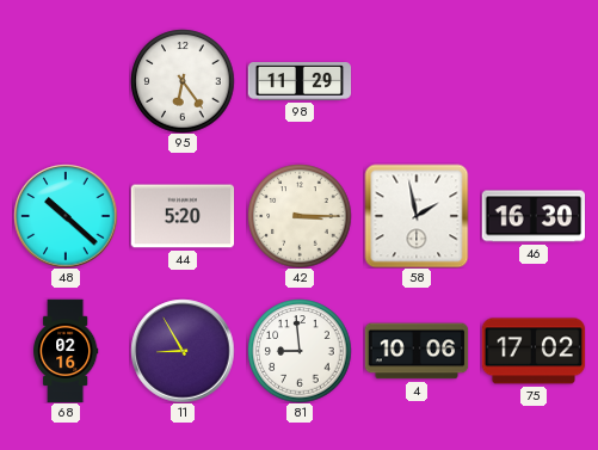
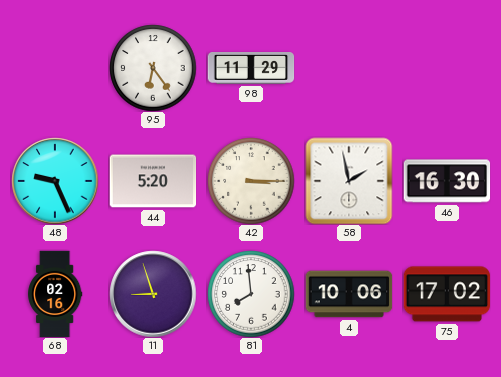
48: 10:22 -> 9:26
11: 8:55 -> 8:57
81: 8:59 -> 7:59
